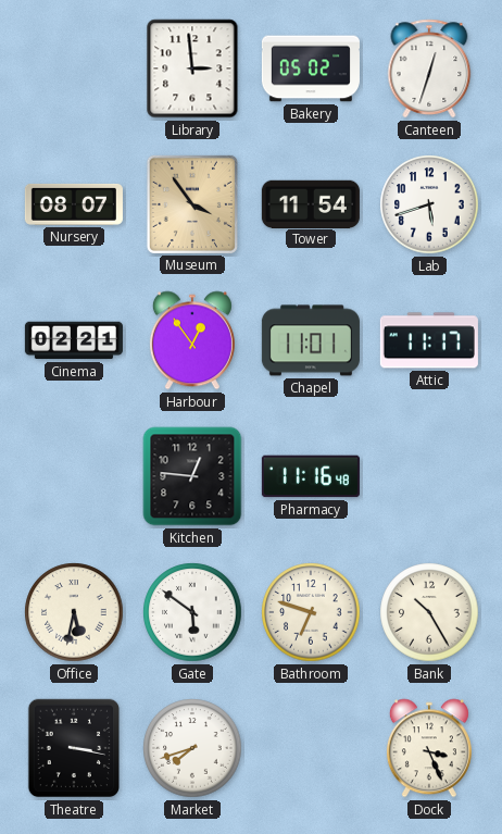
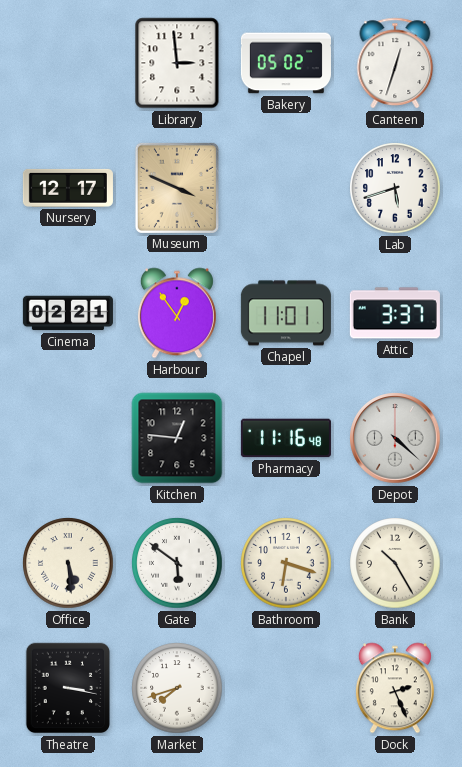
Nursery: 08:07 -> 12:17
Museum: 3:54 -> 3:49
Tower: 11:54 -> none
Attic: 11:17 -> 3:37
Depot: none -> 4:22
Office: 5:32 -> 5:29
Bathroom: 6:48 -> 6:18
Dock: 3:26 -> 2:26
